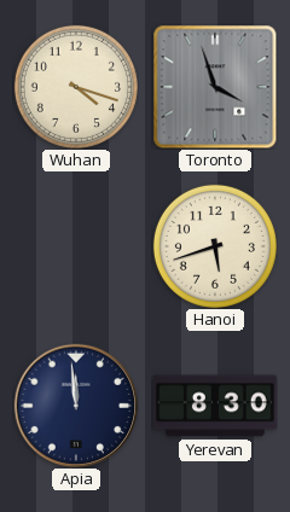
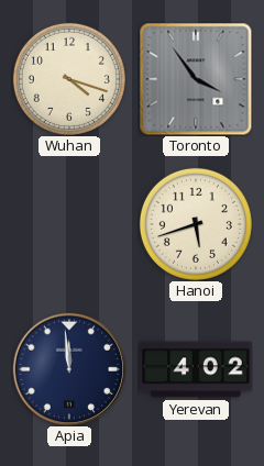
Toronto: 3:57 -> 3:54
Yerevan: 8:30 -> 4:02
